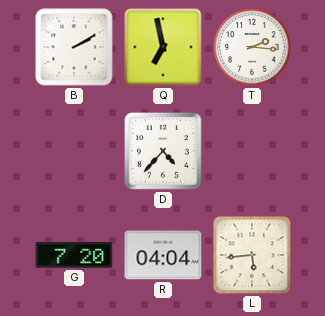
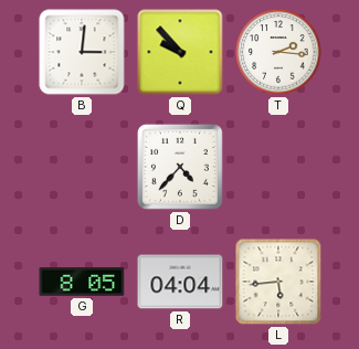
B: 2:10 -> 3:01
Q: 6:58 -> 9:53
G: 7:20 -> 8:05
